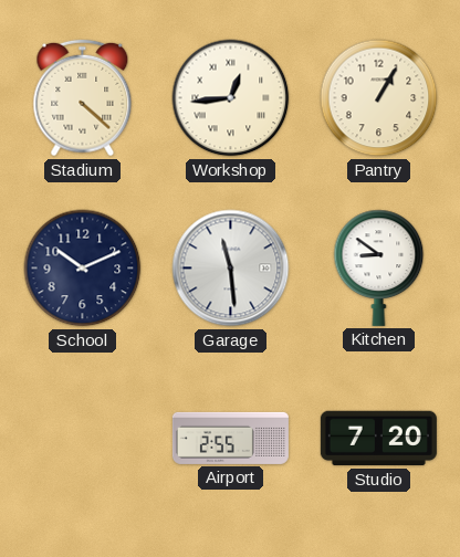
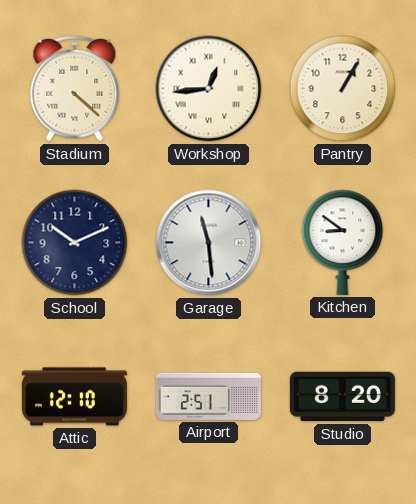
Attic: none -> 12:10
Airport: 2:55 -> 2:51
Studio: 7:20 -> 8:20
